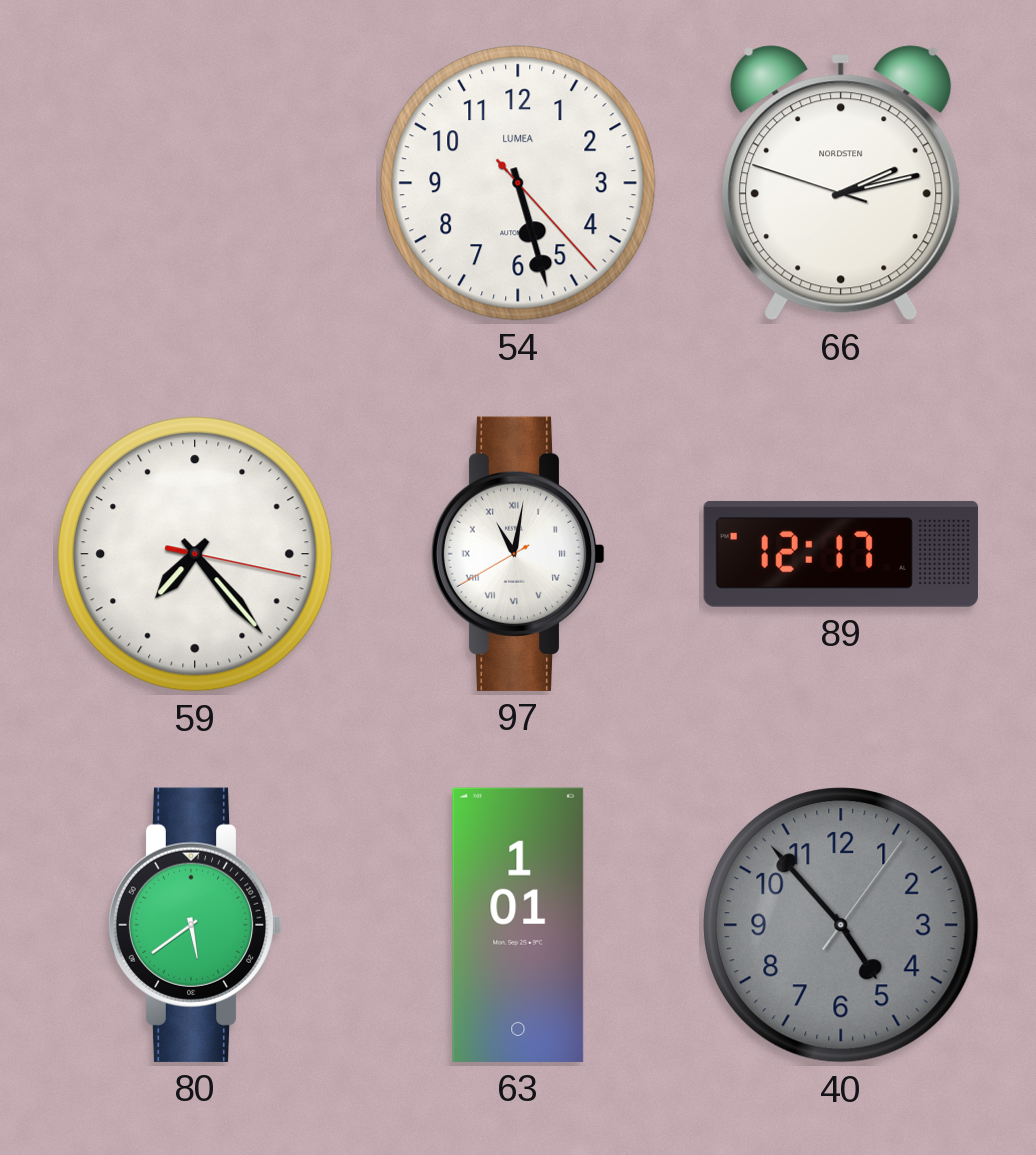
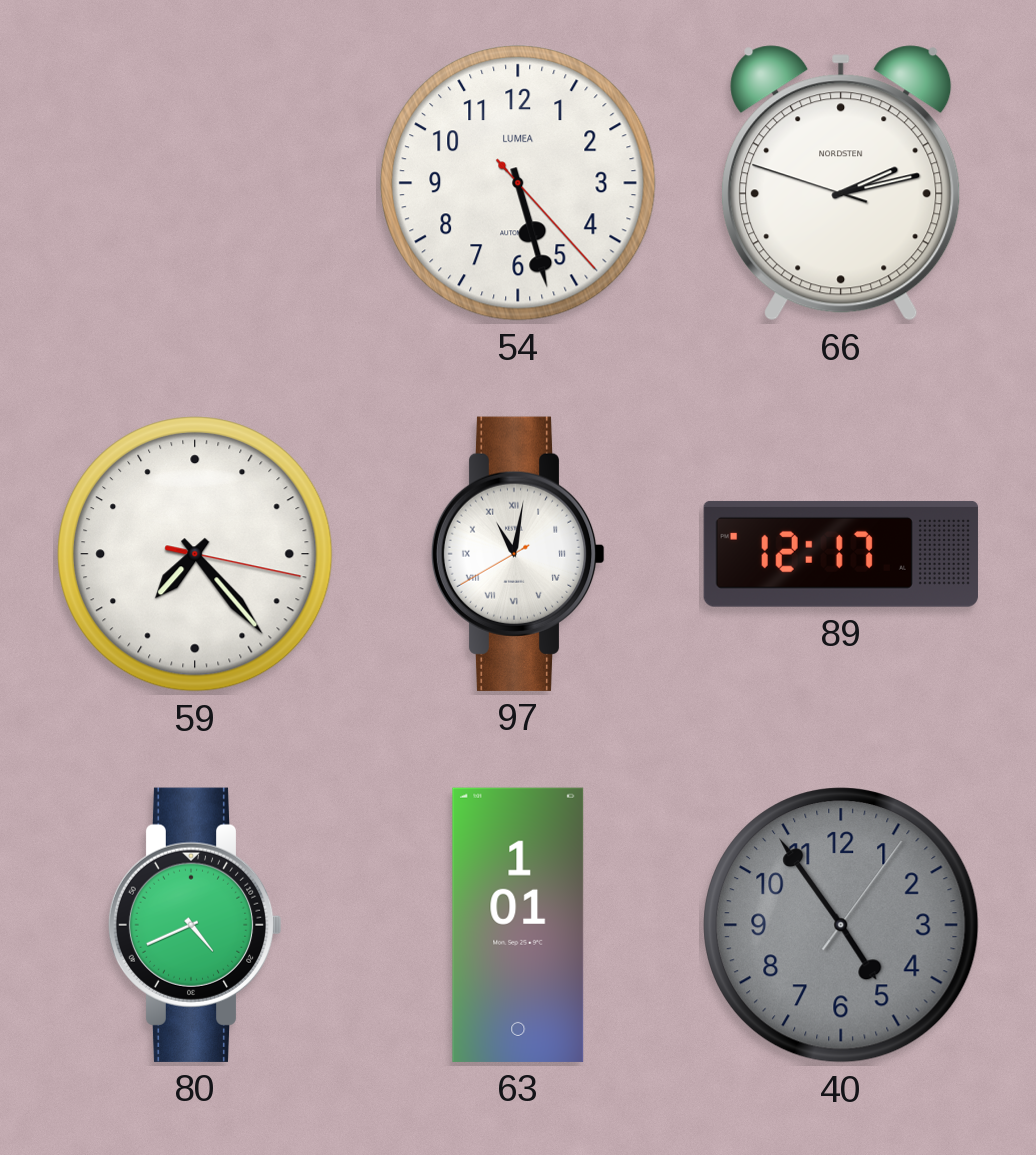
80: 5:39 -> 4:41
40: 4:53 -> 4:54
